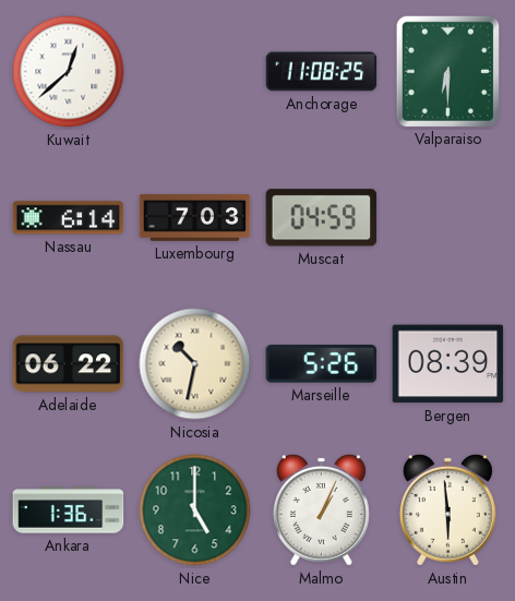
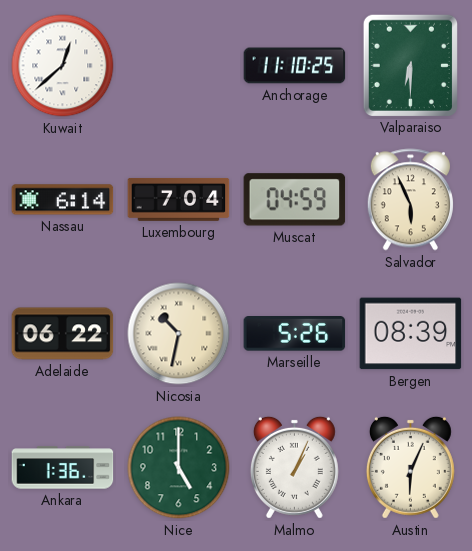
Anchorage: 11:08 -> 11:10
Luxembourg: 7:03 -> 7:04
Salvador: none -> 5:56
Austin: 5:59 -> 6:04
